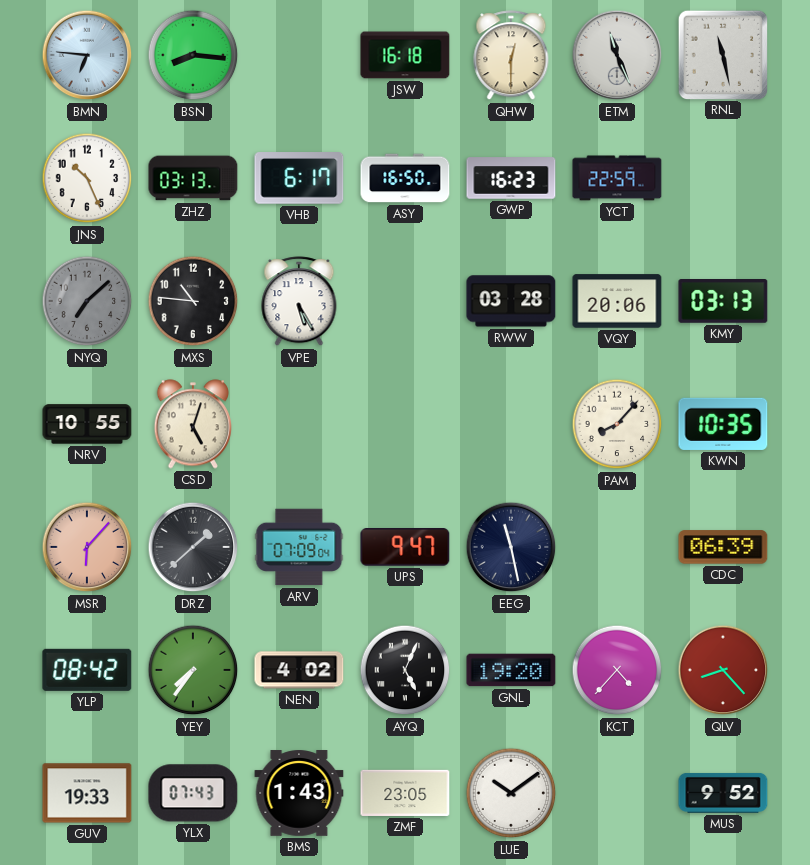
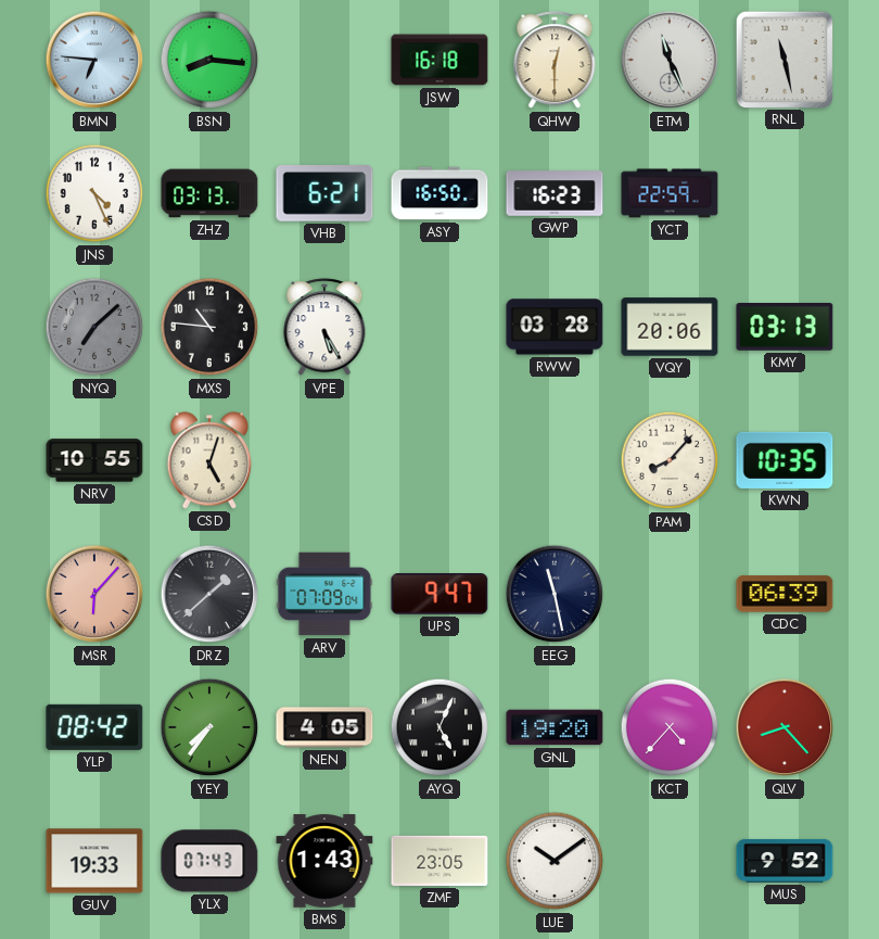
JNS: 10:26 -> 4:26
VHB: 6:17 -> 6:21
NEN: 4:02 -> 4:05
